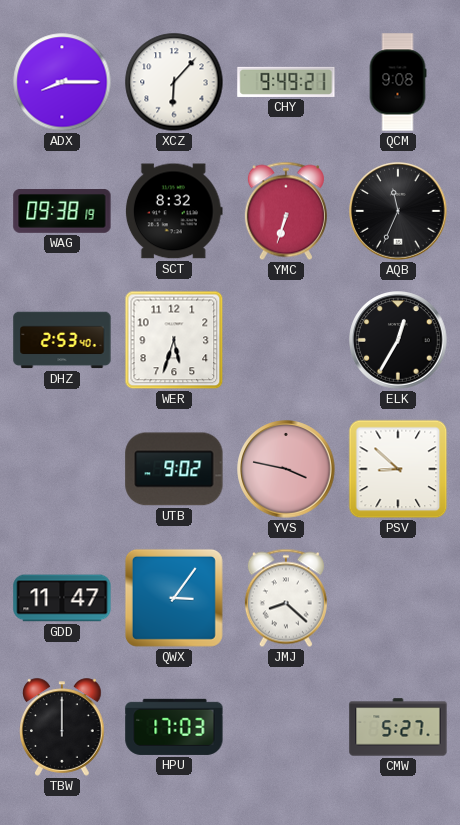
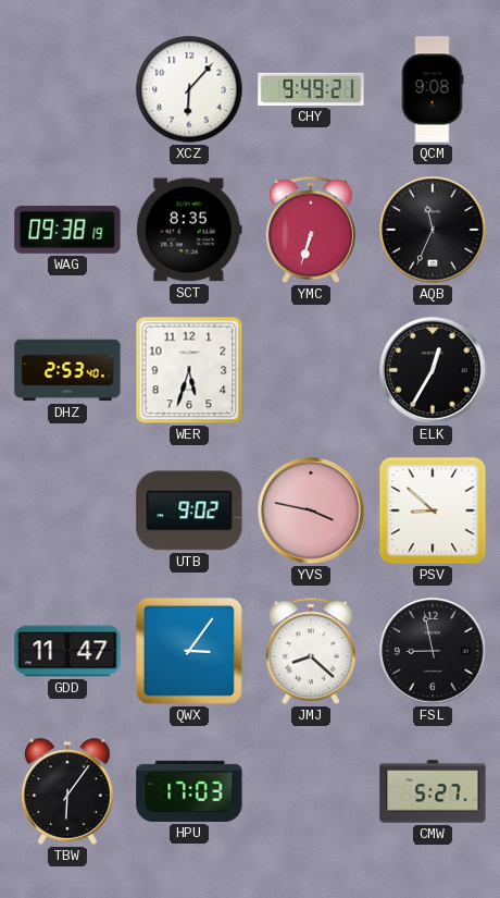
ADX: 8:15 -> none
SCT: 8:32 -> 8:35
FSL: none -> 8:58
TBW: 12:00 -> 6:06
